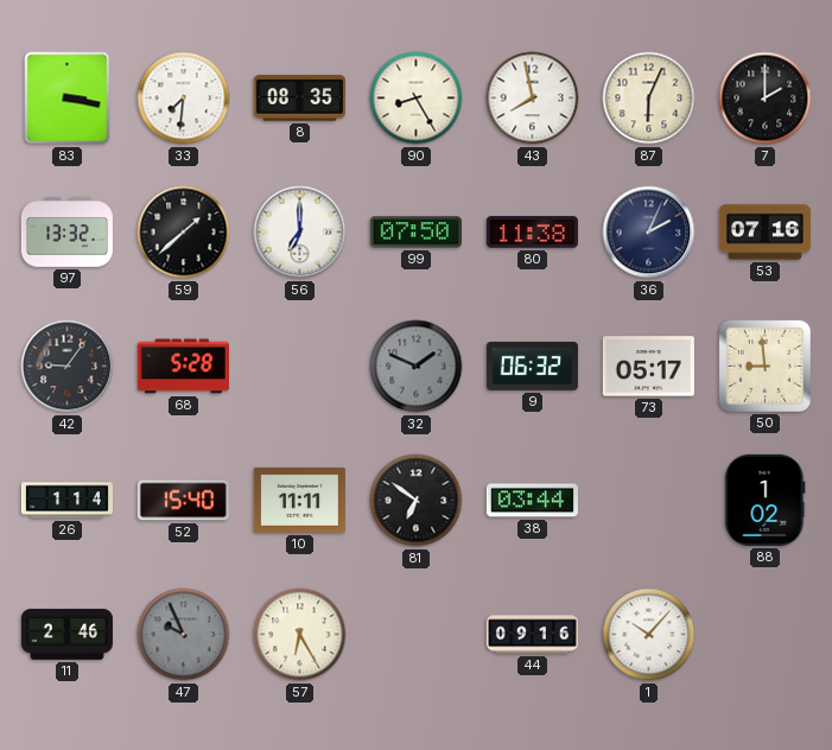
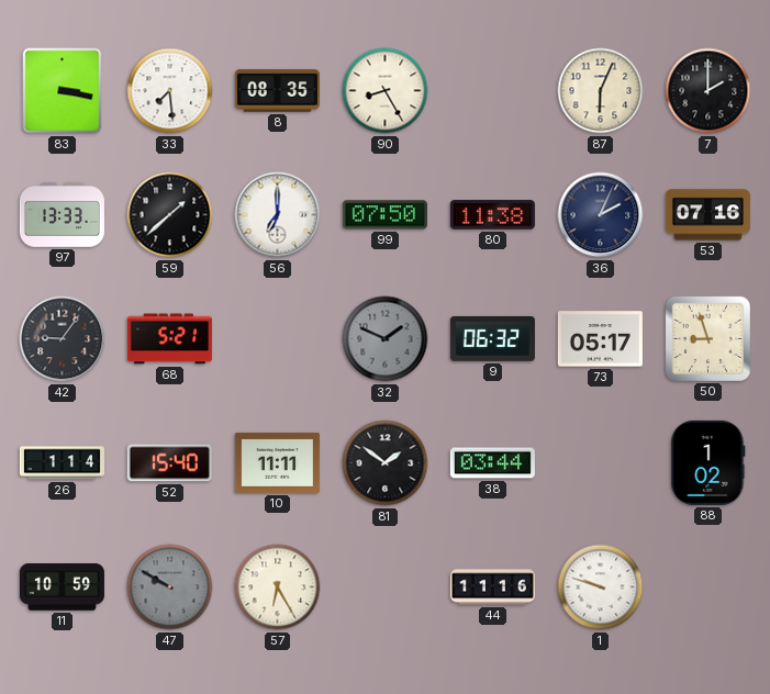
33: 7:31 -> 7:29
43: 7:58 -> none
97: 13:32 -> 13:33
68: 5:28 -> 5:21
50: 8:59 -> 8:57
81: 6:51 -> 1:51
11: 2:46 -> 10:59
47: 9:56 -> 9:50
44: 09:16 -> 11:16
1: 10:07 -> 9:48
